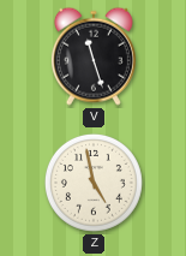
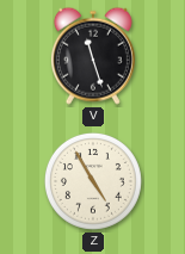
Z: 4:58 -> 4:55
